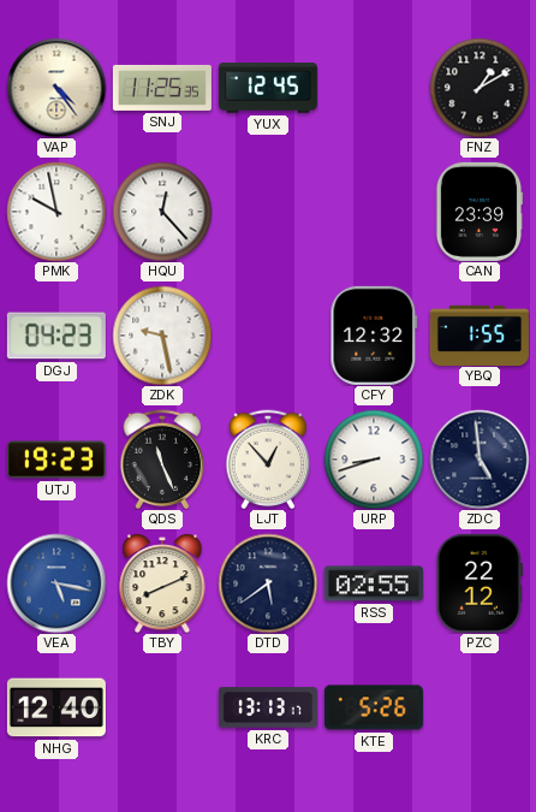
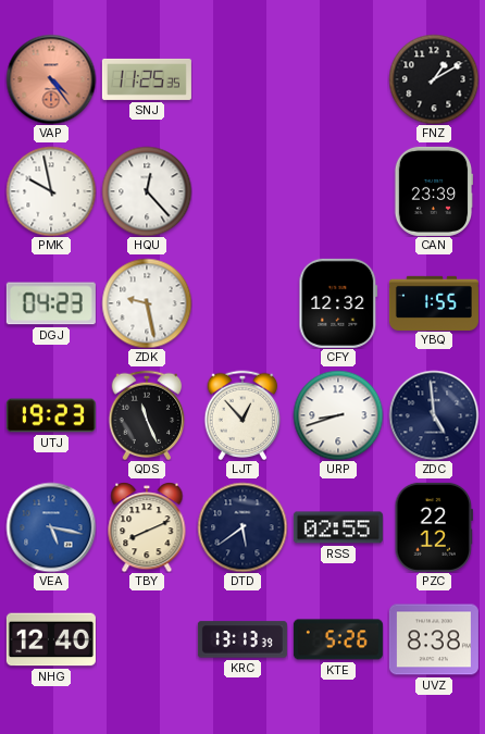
VAP dial: cream -> salmon
YUX: 12:45 -> none
KRC: 13:13:17 -> 13:13:39
UVZ: none -> 8:38
